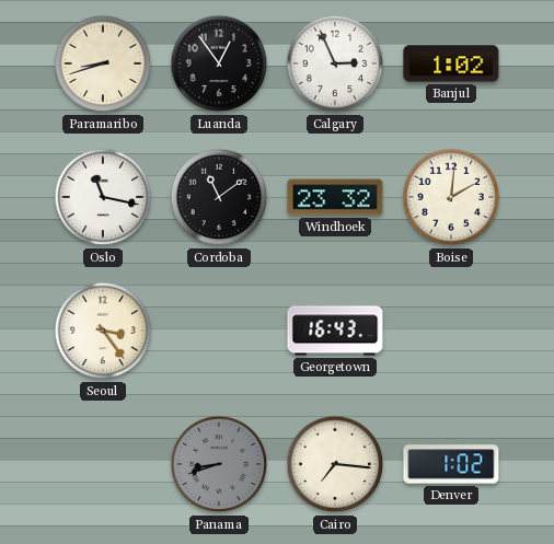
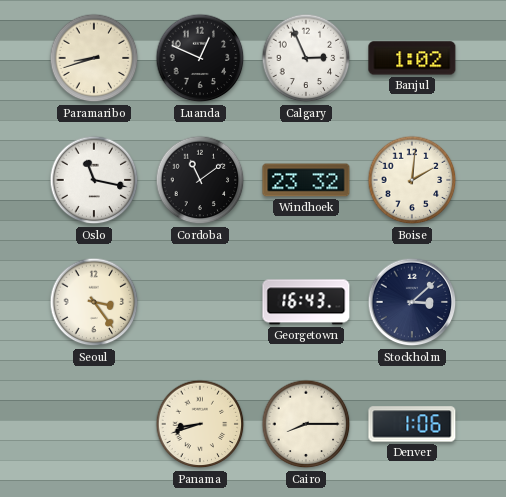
Luanda: 12:54 -> 12:49
Stockholm: none -> 3:08
Panama dial: grey -> cream
Cairo: 7:16 -> 8:15
Denver: 1:02 -> 1:06
